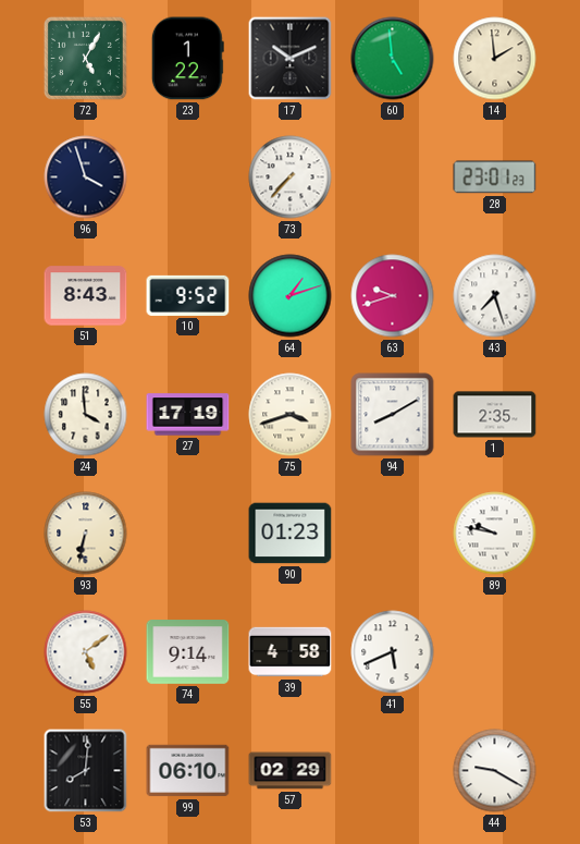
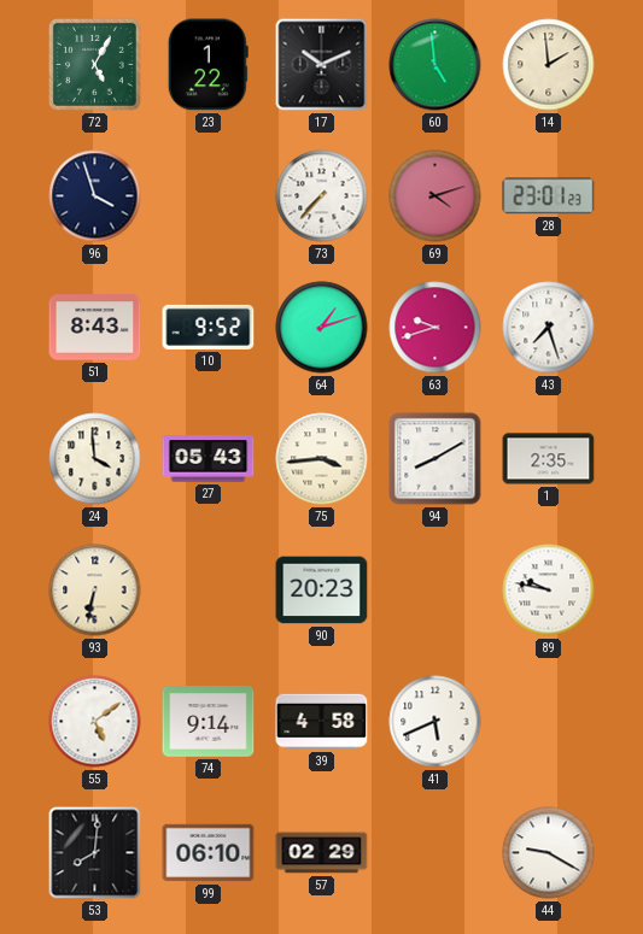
69: none -> 4:12
27: 17:19 -> 05:43
75: 3:42 -> 3:44
90: 01:23 -> 20:23
